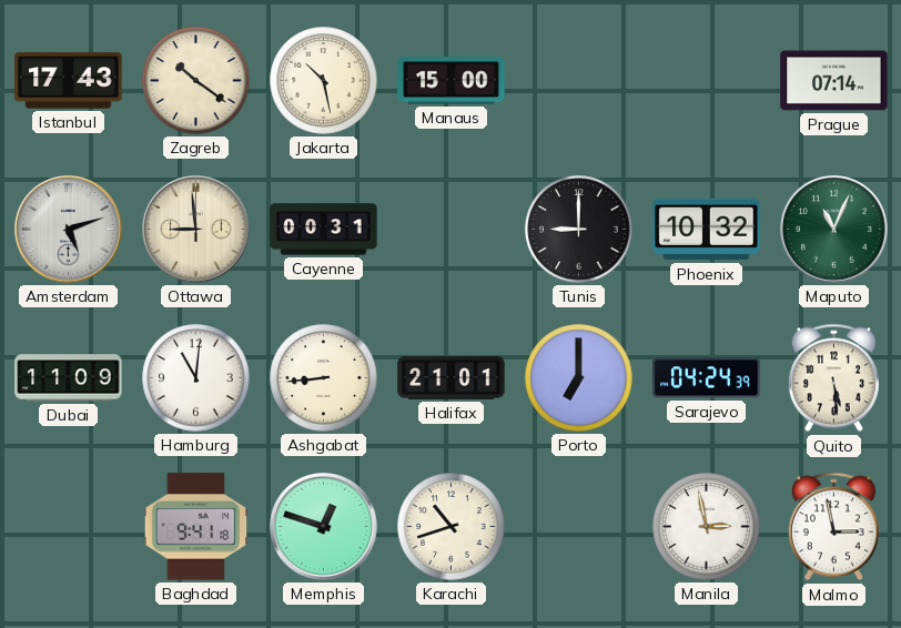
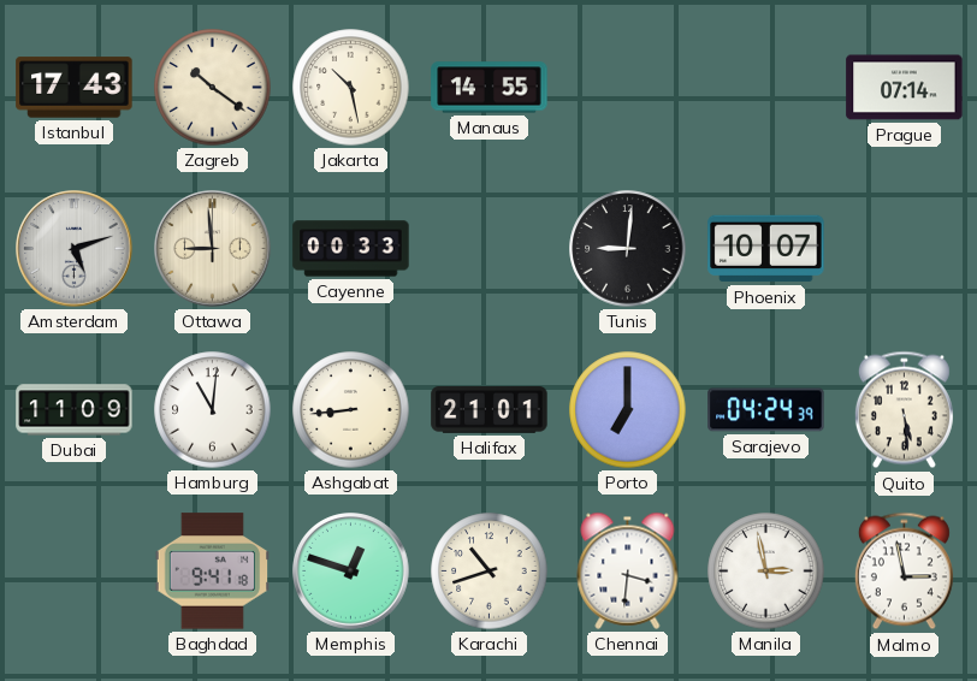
Manaus: 15:00 -> 14:55
Cayenne: 00:31 -> 00:33
Tunis: 9:00 -> 9:01
Phoenix: 10:32 -> 10:07
Maputo: 11:04 -> none
Chennai: none -> 3:31
